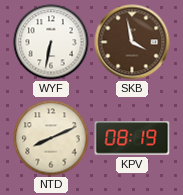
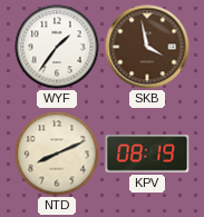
WYF: 6:32 -> 1:36
